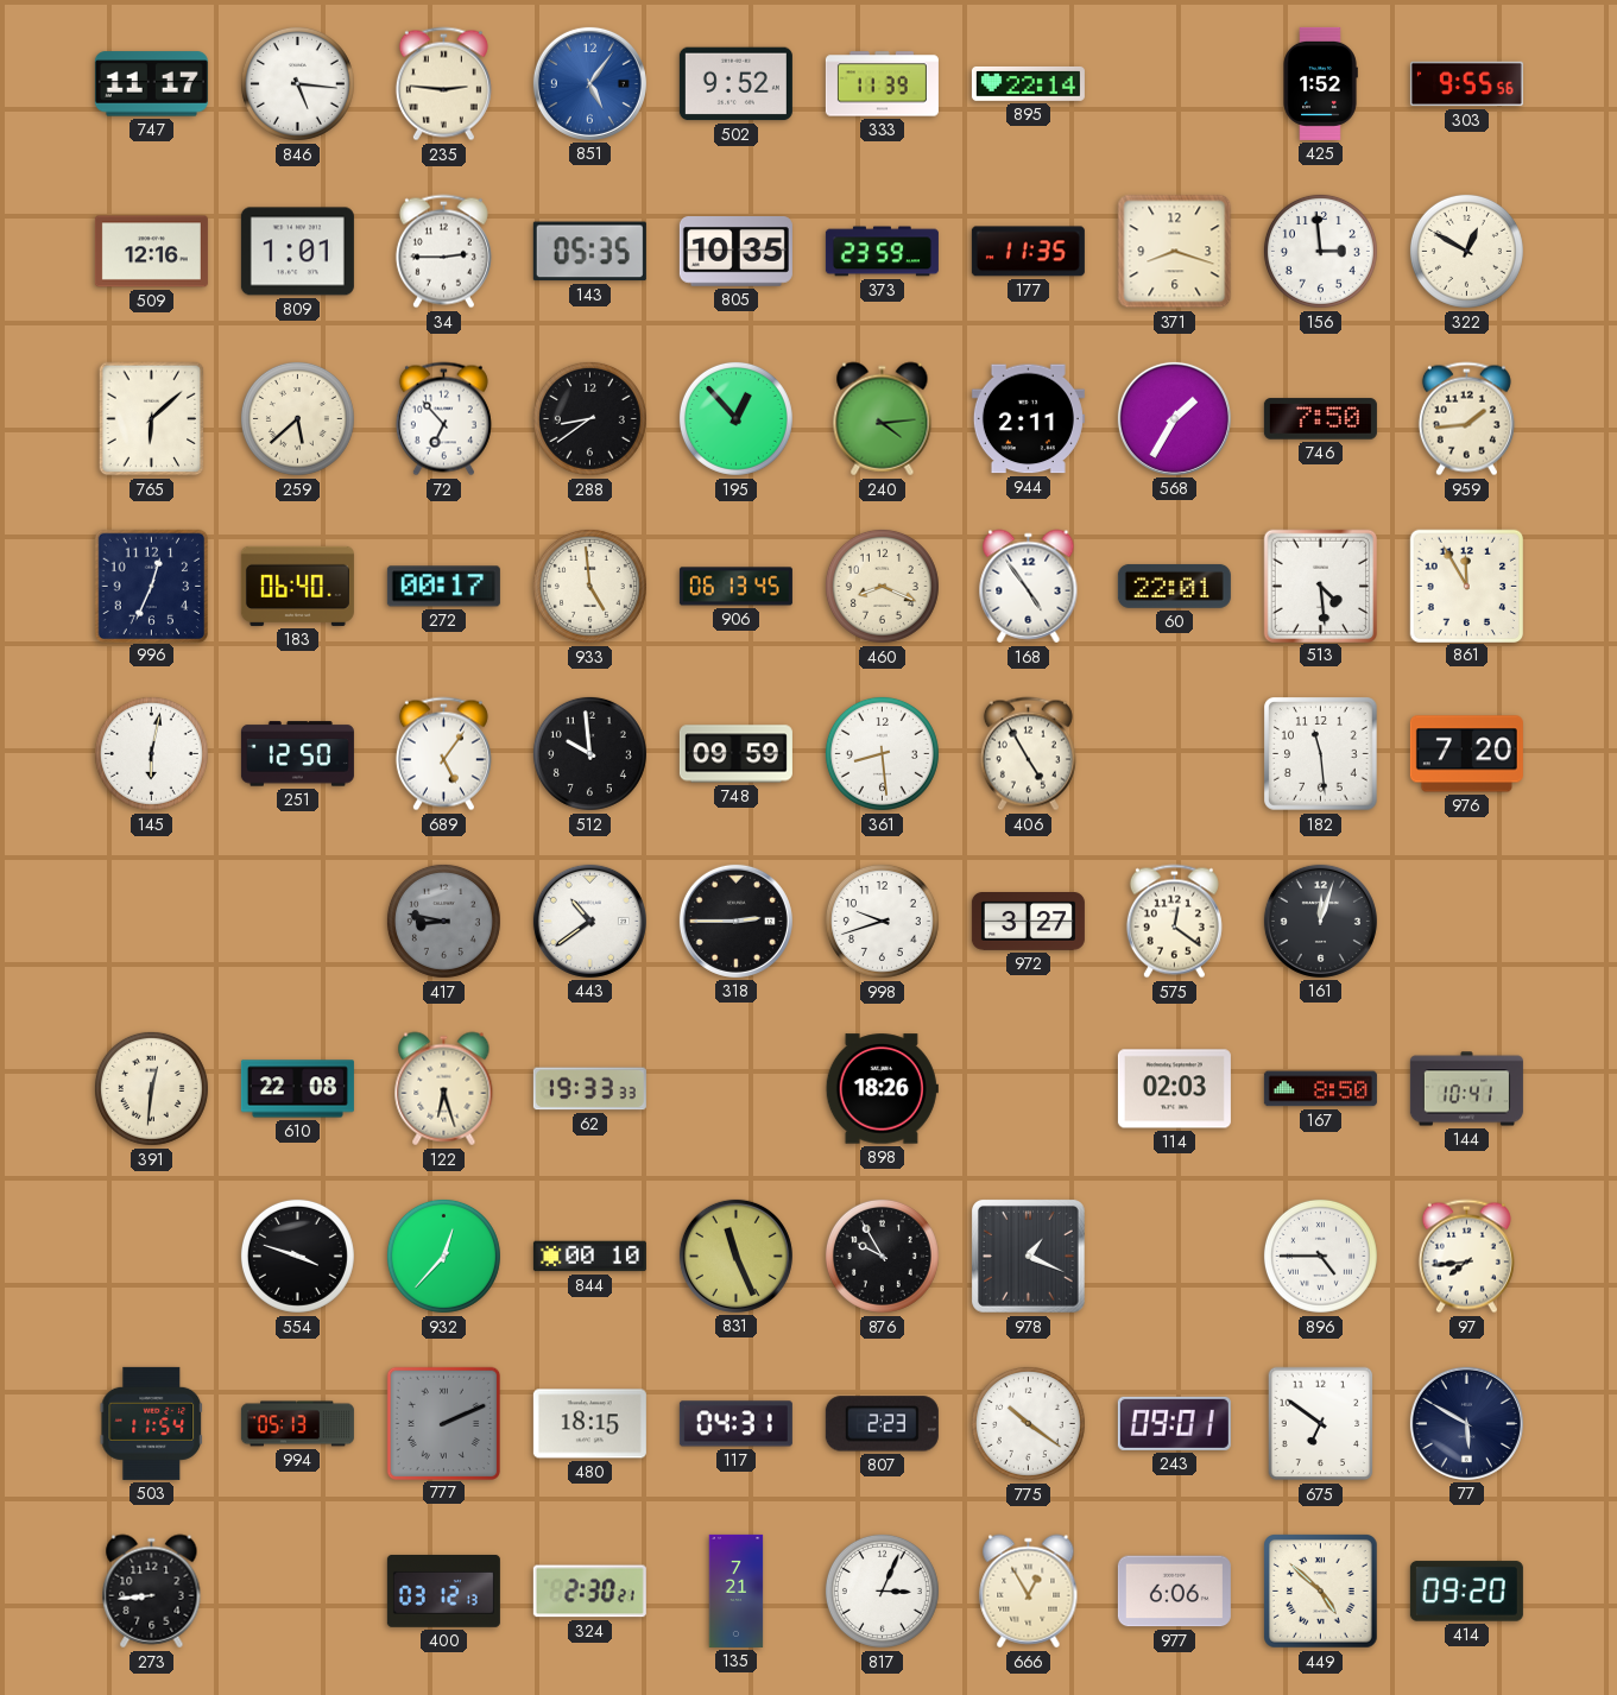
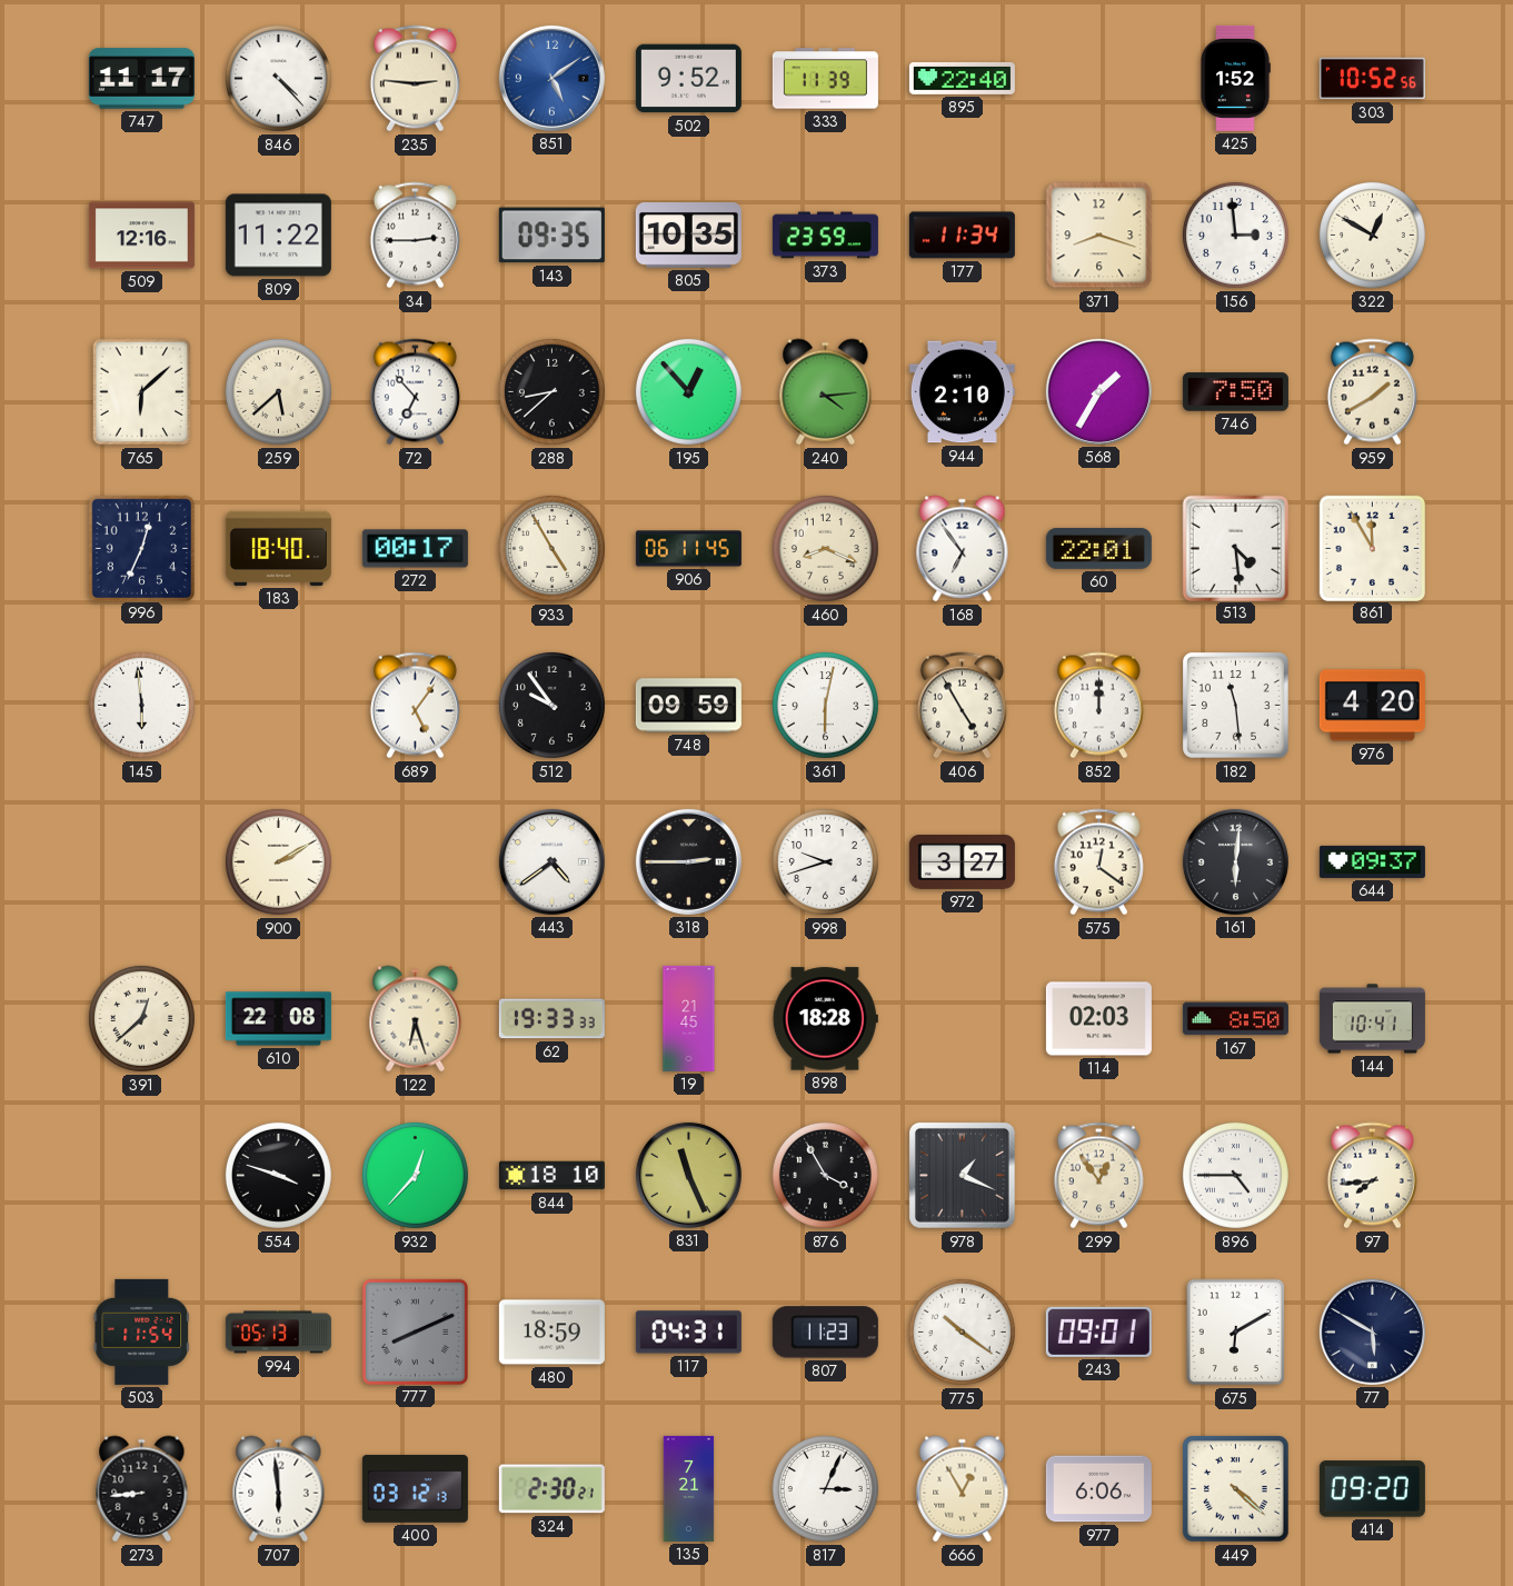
846: 5:16 -> 4:23
851: 5:06 -> 5:09
895: 22:14 -> 22:40
303: 9:55 -> 10:52
809: 1:01 -> 11:22
143: 05:35 -> 09:35
177: 11:35 -> 11:34
288: 8:39 -> 8:38
944: 2:11 -> 2:10
959: 1:44 -> 1:40
183: 06:40 -> 18:40
933: 4:59 -> 4:55
906: 06:13 -> 06:11
168: 4:54 -> 6:54
145: 6:02 -> 5:59
251: 12:50 -> none
512: 9:59 -> 9:54
361: 8:29 -> 6:02
852: none -> 12:00
976: 7:20 -> 4:20
900: none -> 2:10
417: 8:47 -> none
443: 10:39 -> 4:39
161: 12:03 -> 6:01
644: none -> 09:37
391: 12:31 -> 12:38
19: none -> 21:45
898: 18:26 -> 18:28
844: 00:10 -> 18:10
876: 9:55 -> 3:55
299: none -> 12:54
777: 2:11 -> 8:11
480: 18:15 -> 18:59
807: 2:23 -> 11:23
675: 6:51 -> 6:10
707: none -> 5:59
449: 4:52 -> 4:22
